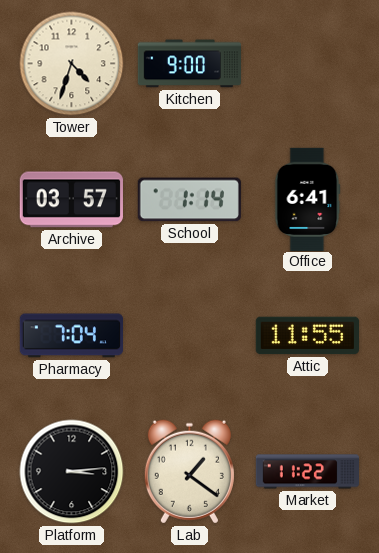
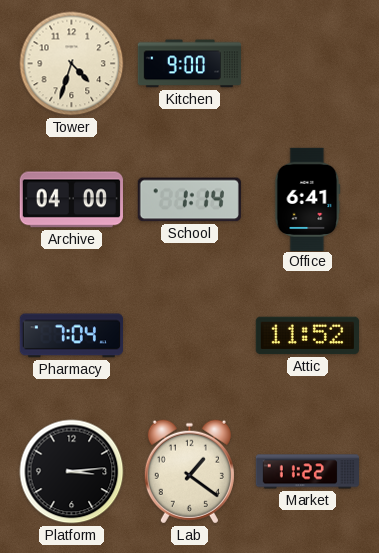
Archive: 03:57 -> 04:00
Attic: 11:55 -> 11:52
